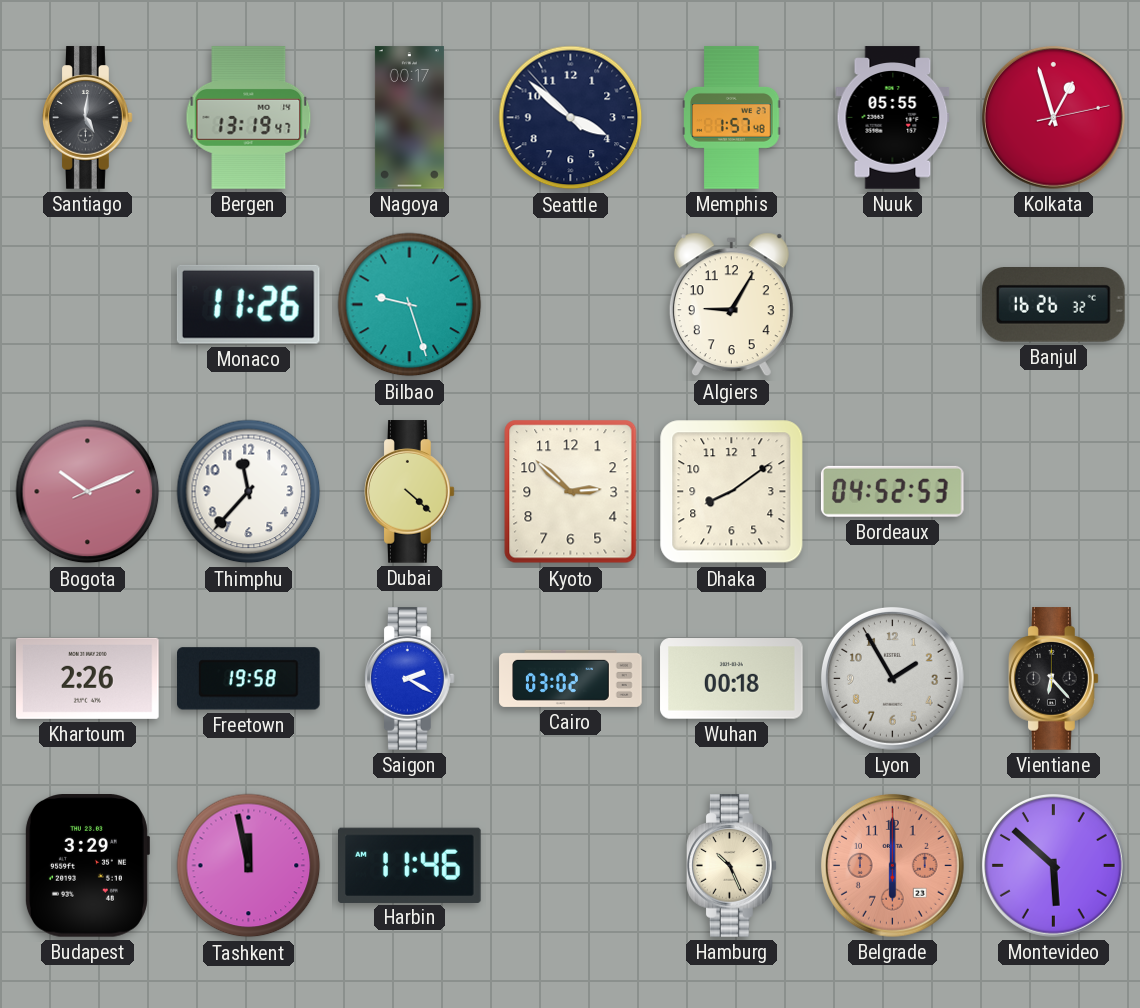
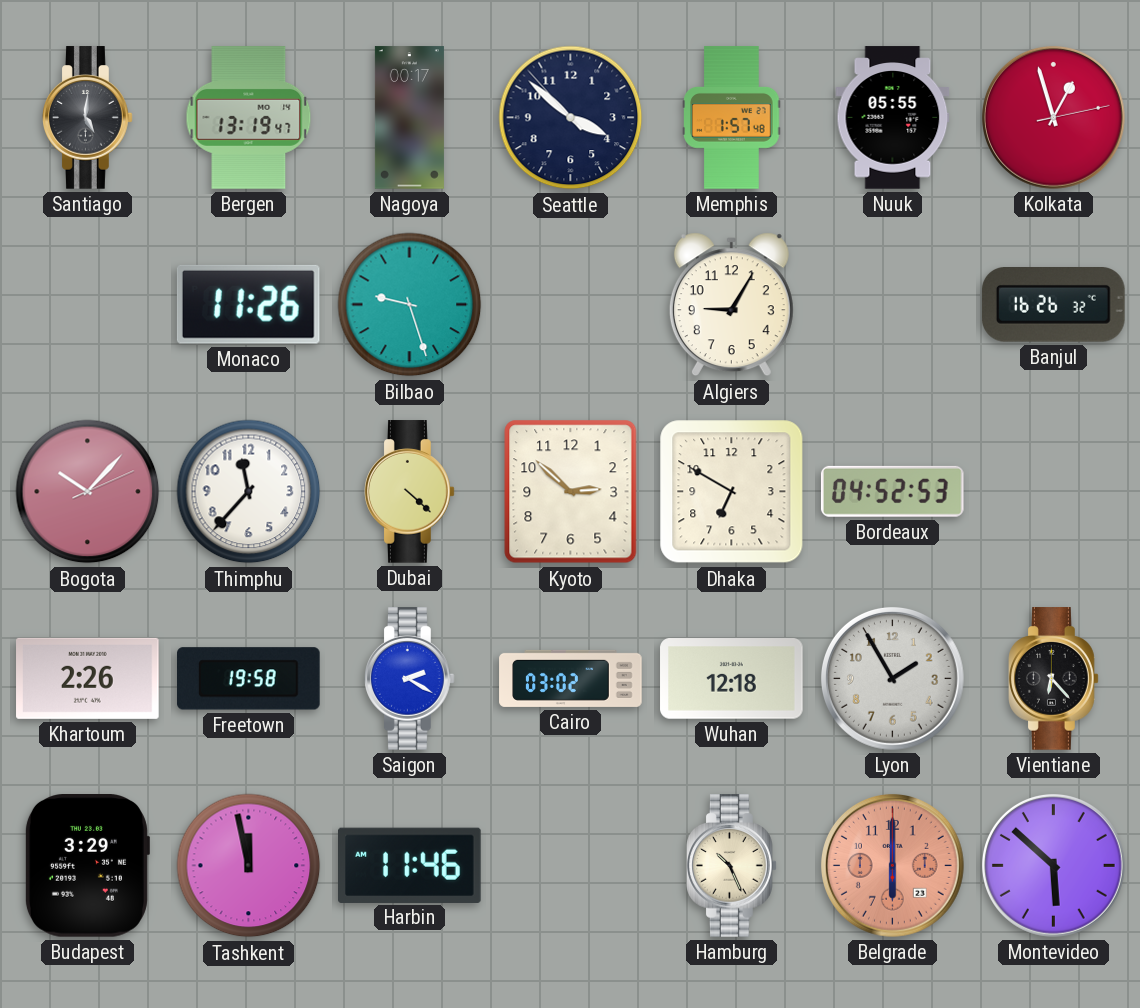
Bogota: 10:11 -> 10:07
Dhaka: 8:09 -> 6:50
Wuhan: 00:18 -> 12:18
